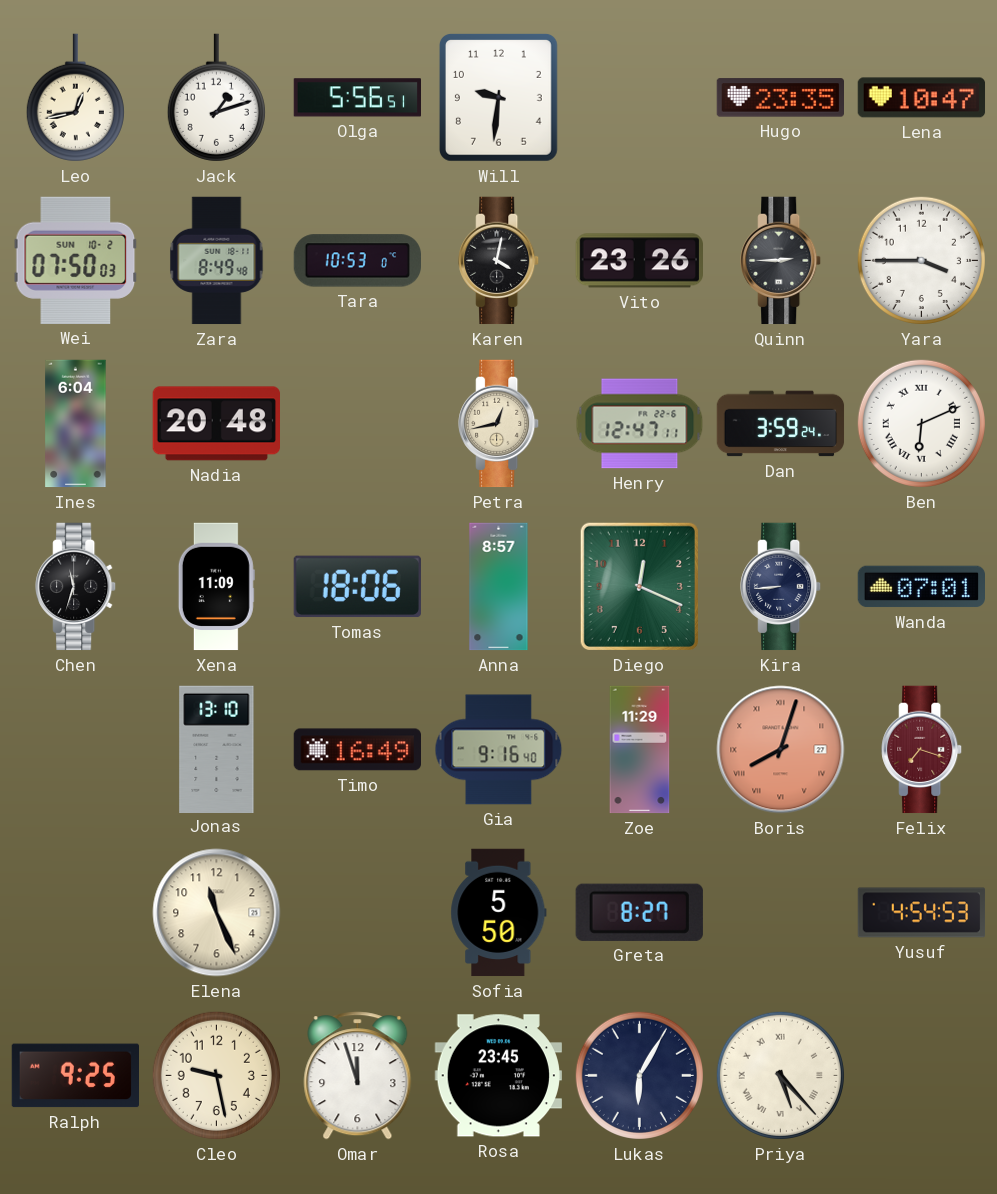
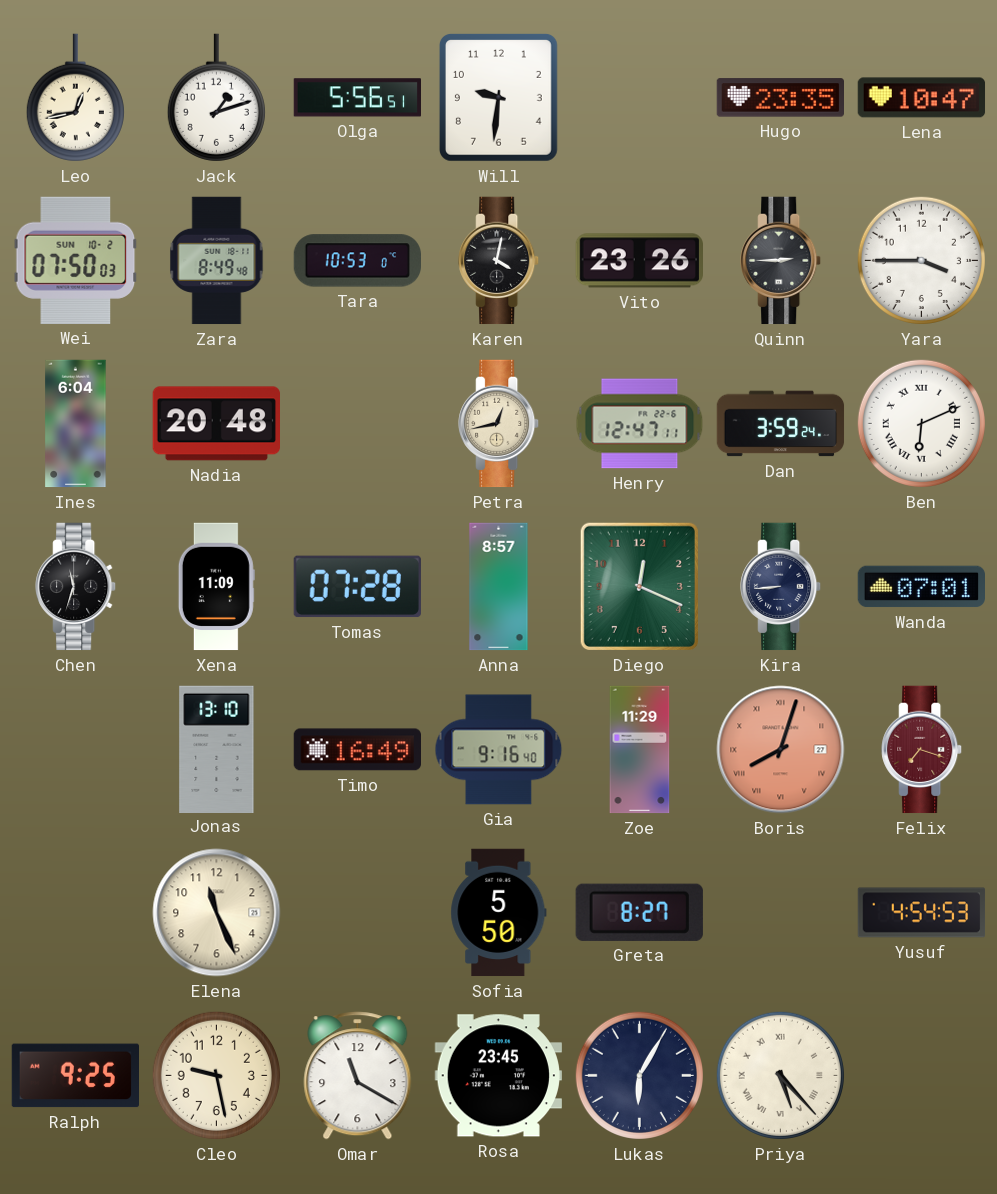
Tomas: 18:06 -> 07:28
Omar: 11:57 -> 11:20
